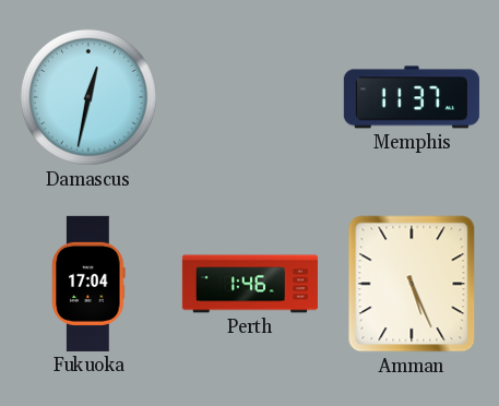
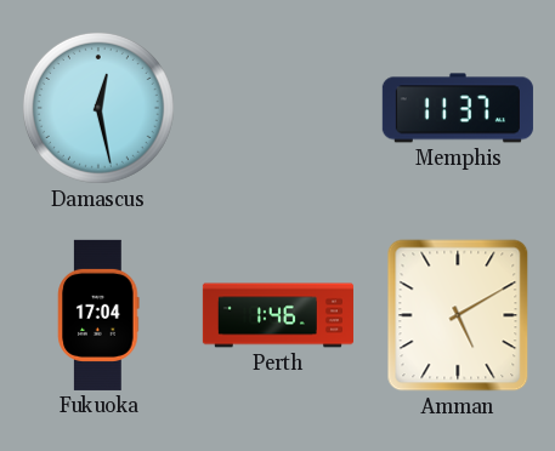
Damascus: 12:32 -> 12:28
Amman: 5:26 -> 5:10
